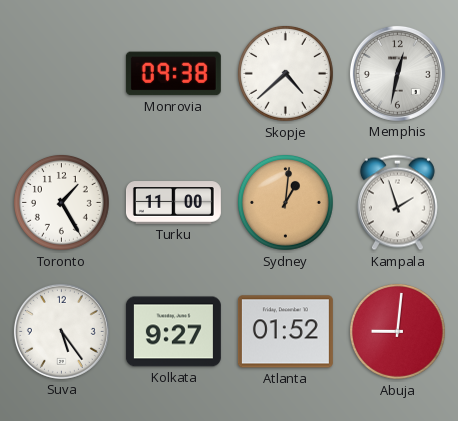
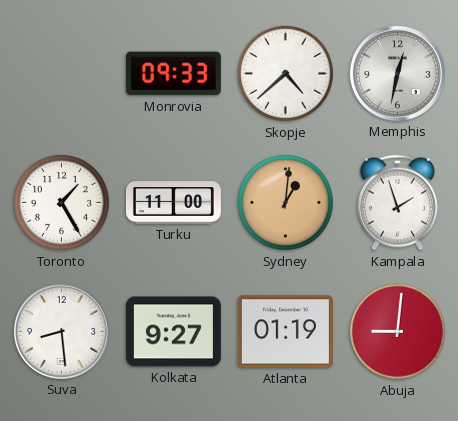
Monrovia: 09:38 -> 09:33
Suva: 5:24 -> 8:29
Atlanta: 01:52 -> 01:19
